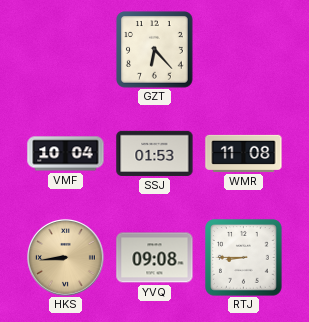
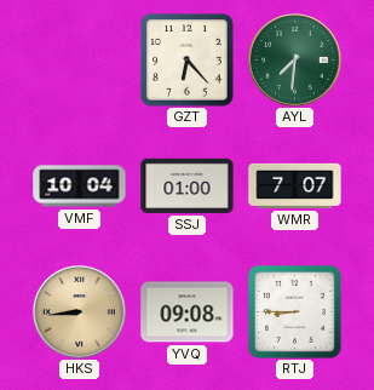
AYL: none -> 7:31
SSJ: 01:53 -> 01:00
WMR: 11:08 -> 7:07
